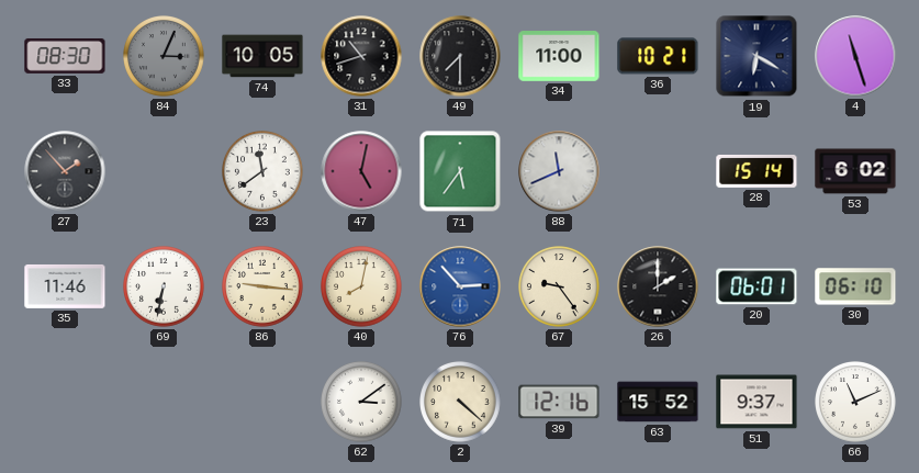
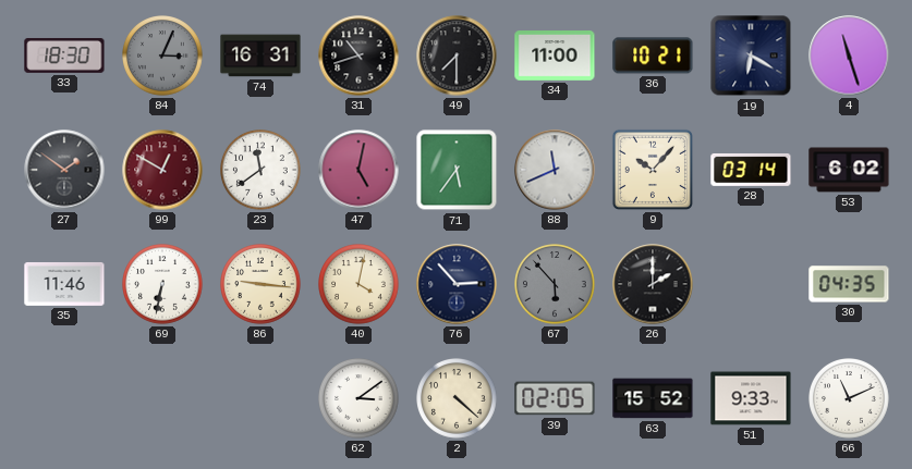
33: 08:30 -> 18:30
74: 10:05 -> 16:31
27: 1:53 -> 1:51
99: none -> 12:50
9: none -> 10:07
28: 15:14 -> 03:14
40: 8:02 -> 4:02
76 dial: blue -> navy
67: 9:24 -> 5:53
67 dial: cream -> grey
20: 06:01 -> none
30: 06:10 -> 04:35
39: 12:16 -> 02:05
51: 9:37 -> 9:33
